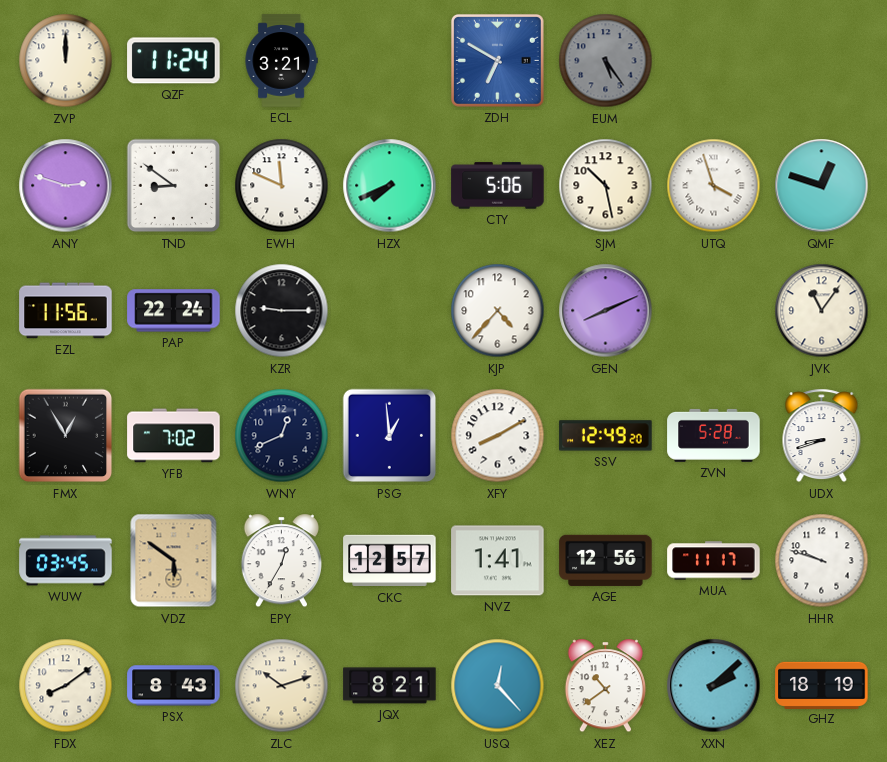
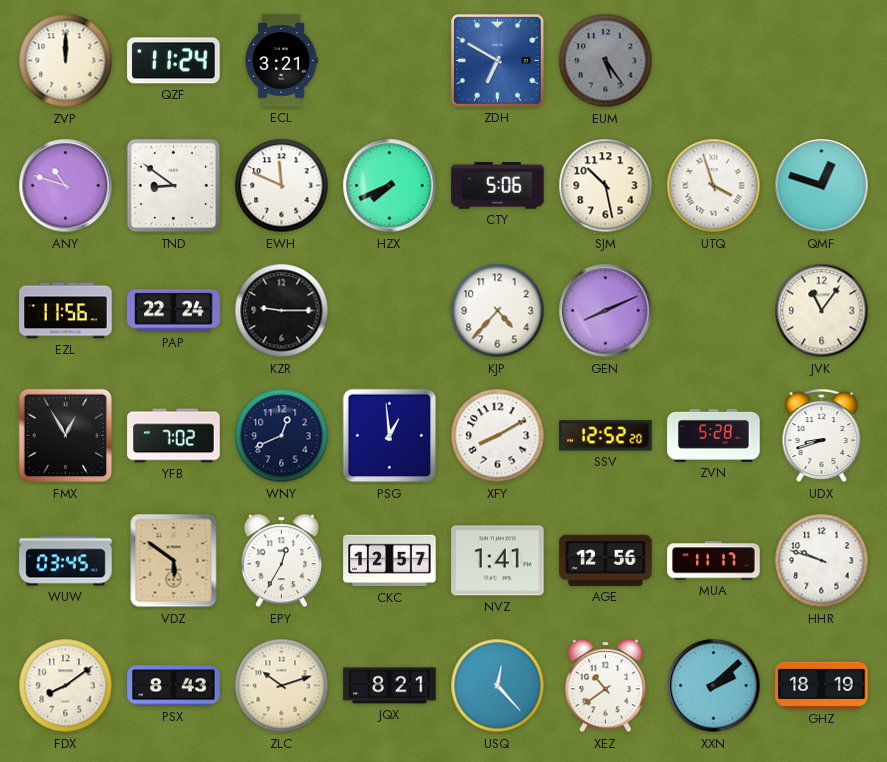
ANY: 2:48 -> 10:48
SSV: 12:49 -> 12:52
